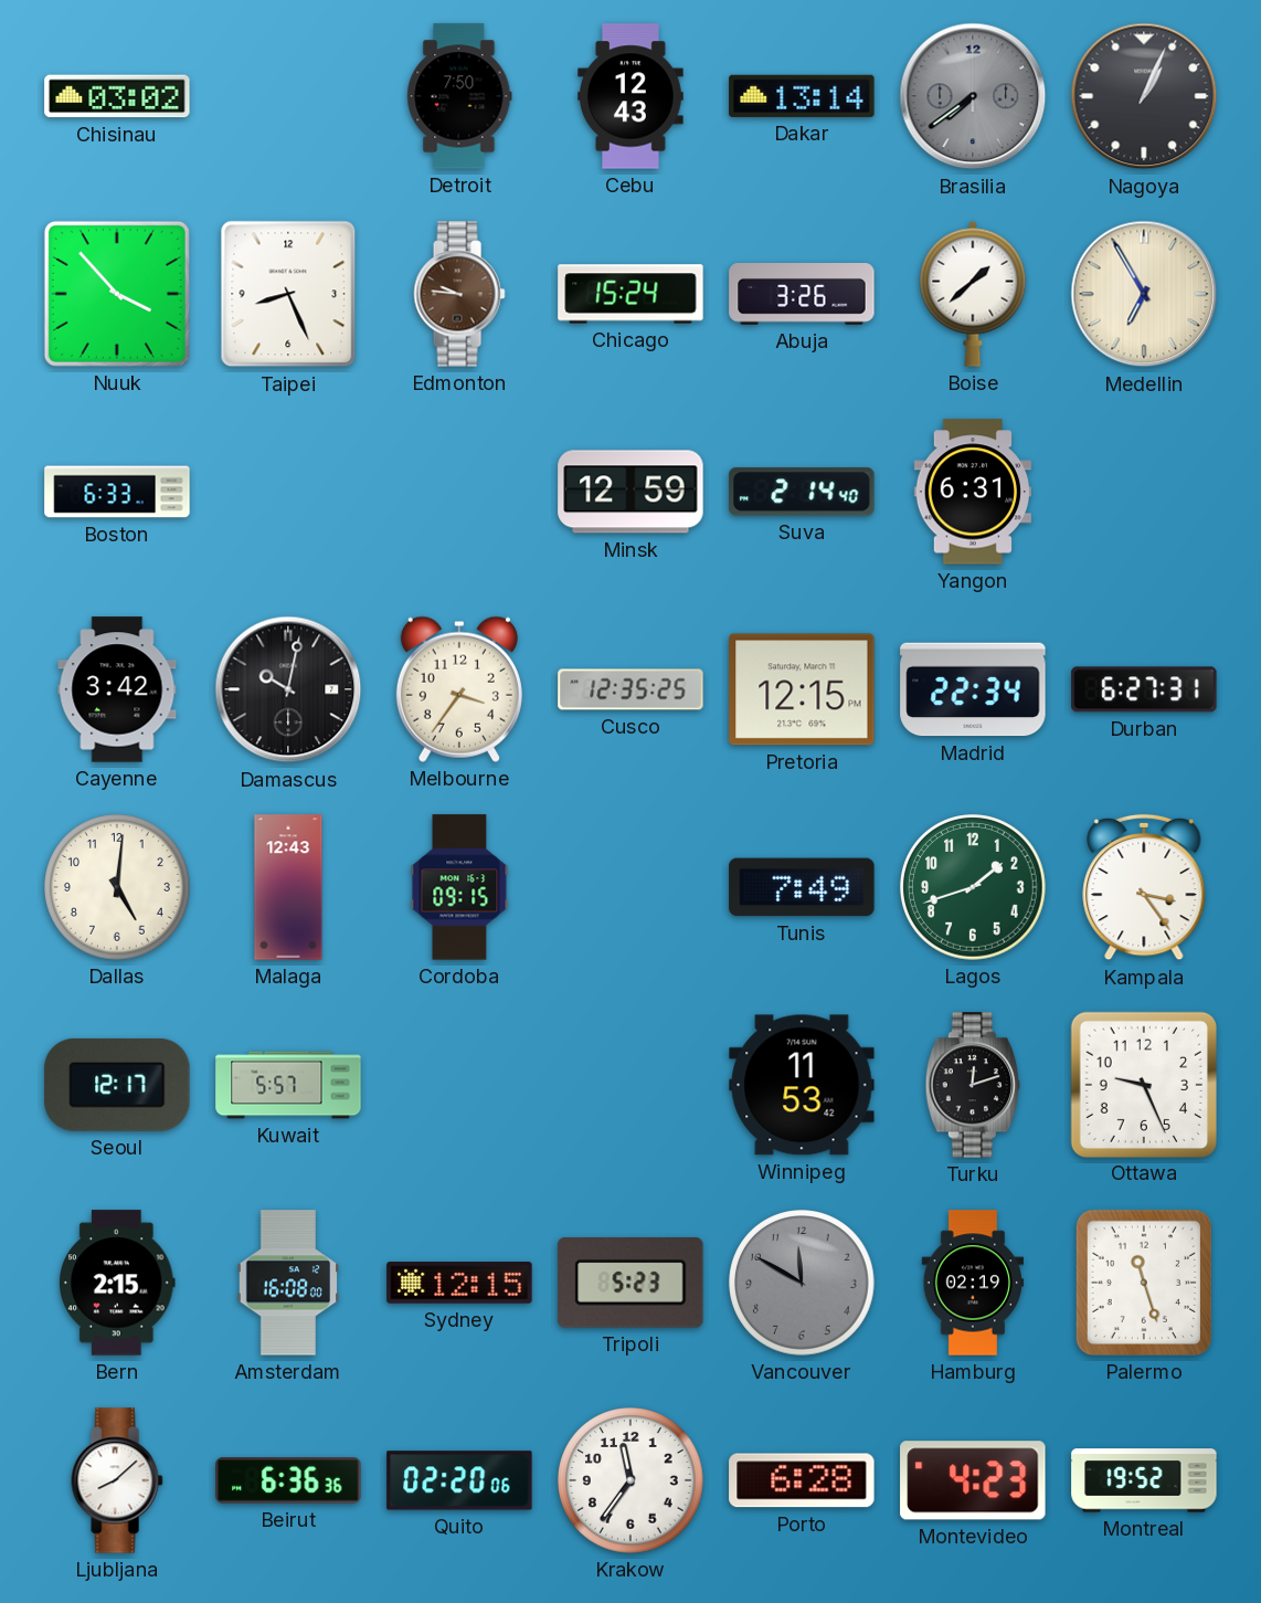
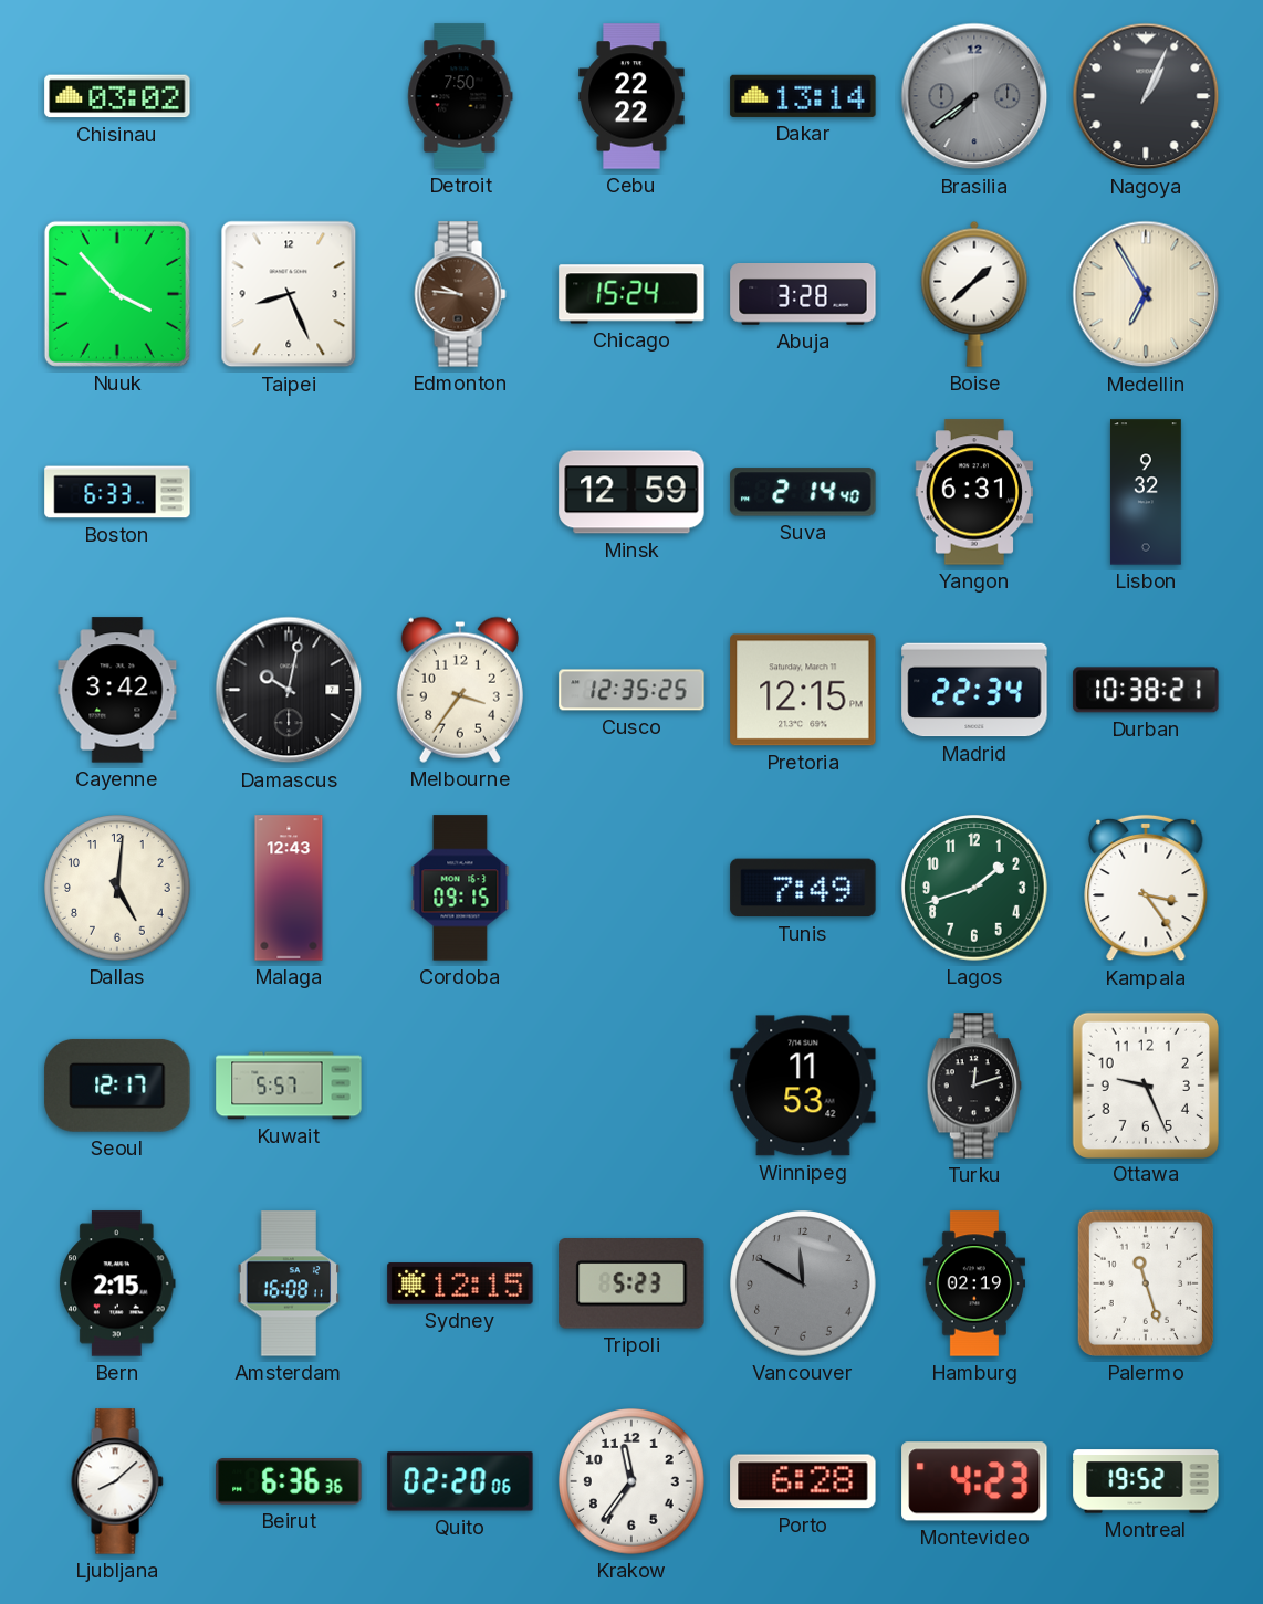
Cebu: 12:43 -> 22:22
Abuja: 3:26 -> 3:28
Lisbon: none -> 9:32
Durban: 6:27 -> 10:38
Amsterdam: 16:08:00 -> 16:08:11
